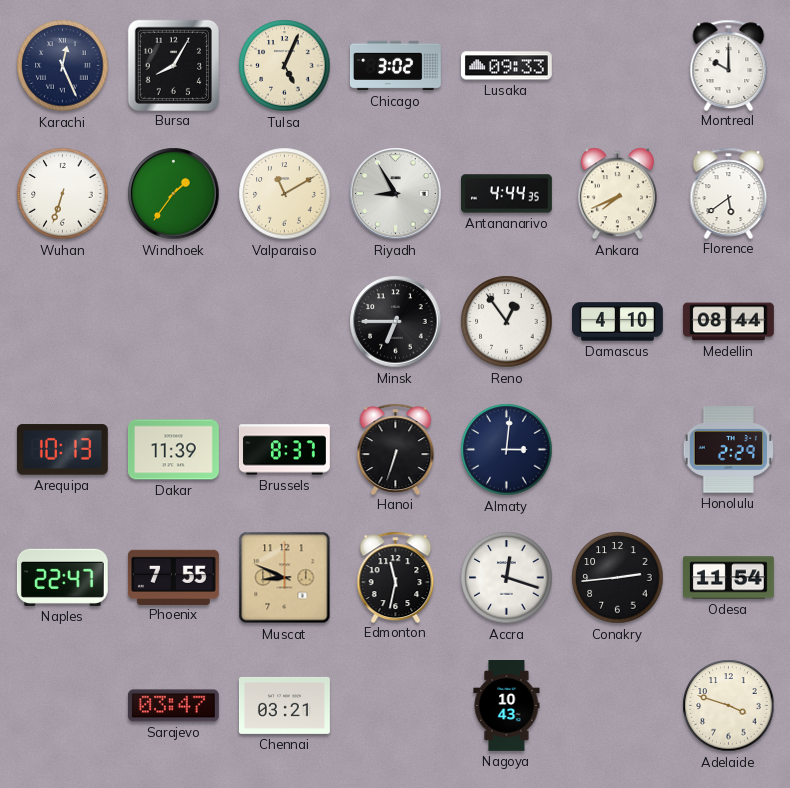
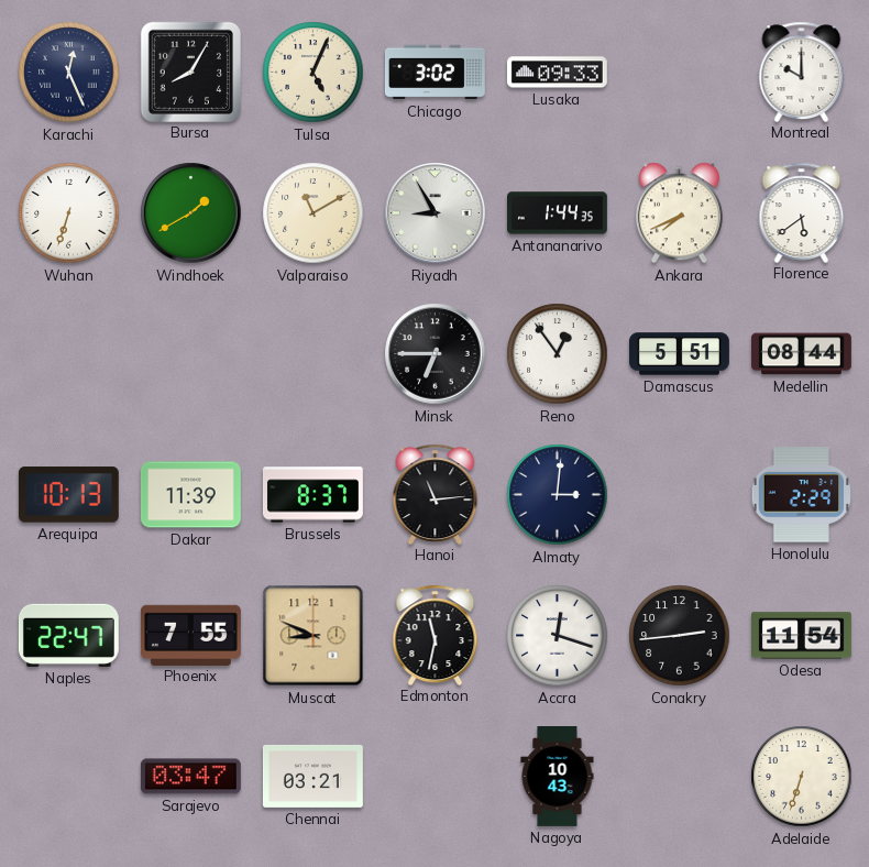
Windhoek: 1:36 -> 1:40
Antananarivo: 4:44 -> 1:44
Damascus: 4:10 -> 5:51
Hanoi: 6:33 -> 11:14
Adelaide: 3:48 -> 6:33
